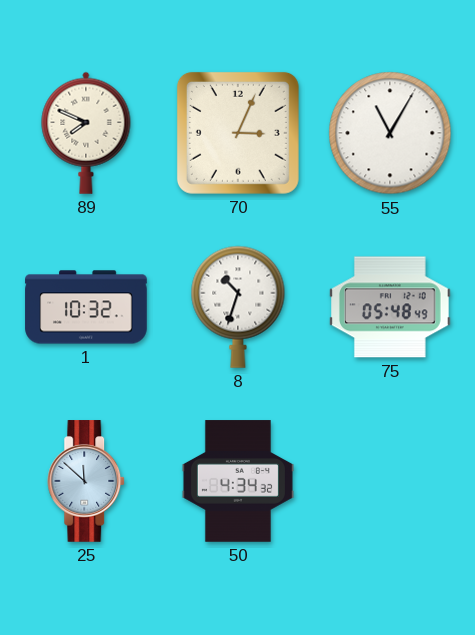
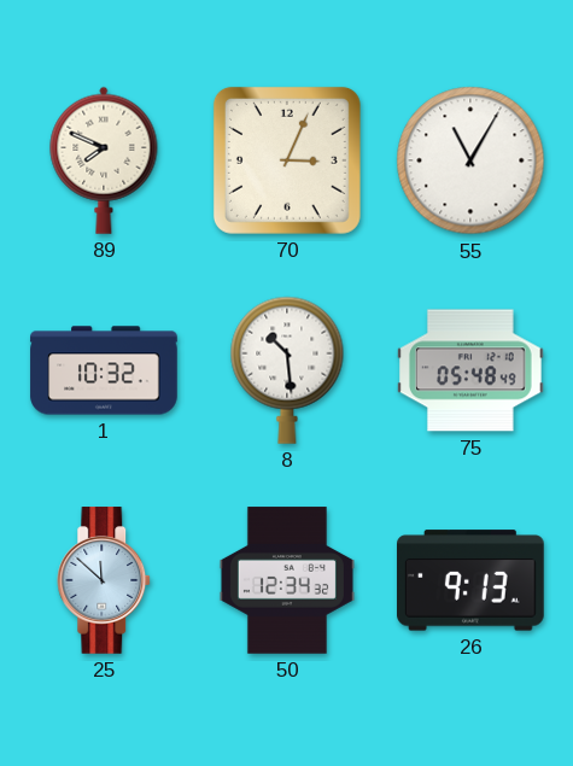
8: 10:33 -> 10:29
50: 4:34 -> 12:34
26: none -> 9:13
